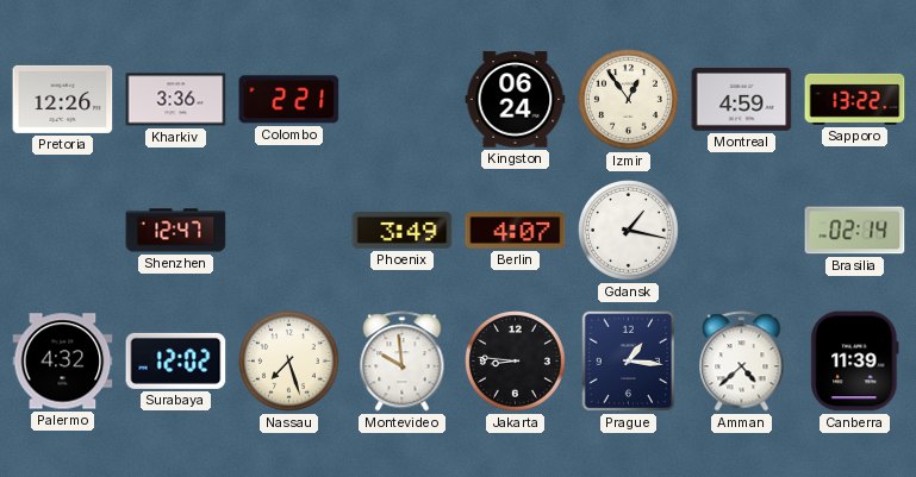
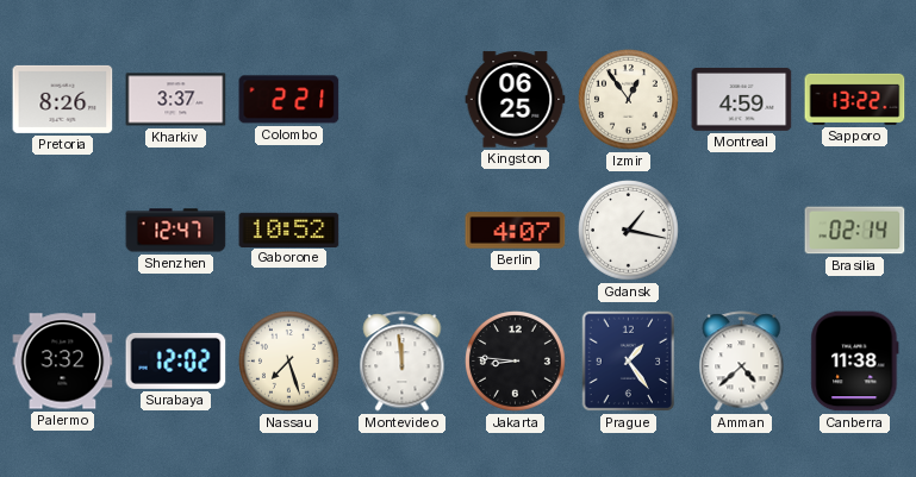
Pretoria: 12:26 -> 8:26
Kharkiv: 3:36 -> 3:37
Kingston: 06:24 -> 06:25
Gaborone: none -> 10:52
Phoenix: 3:49 -> none
Palermo: 4:32 -> 3:32
Montevideo: 9:59 -> 11:59
Prague: 1:16 -> 1:24
Canberra: 11:39 -> 11:38
